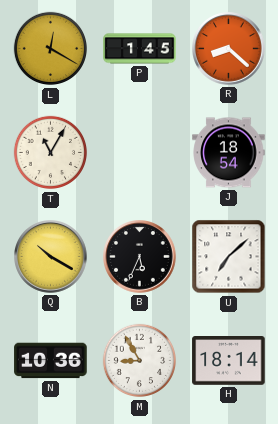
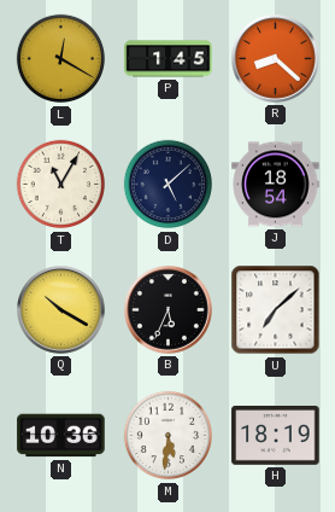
D: none -> 5:08
M: 8:55 -> 5:31
H: 18:14 -> 18:19
